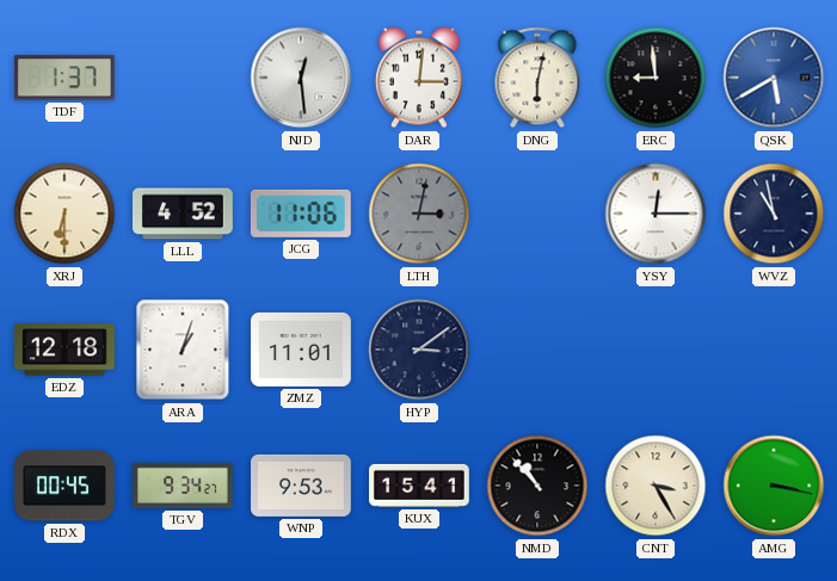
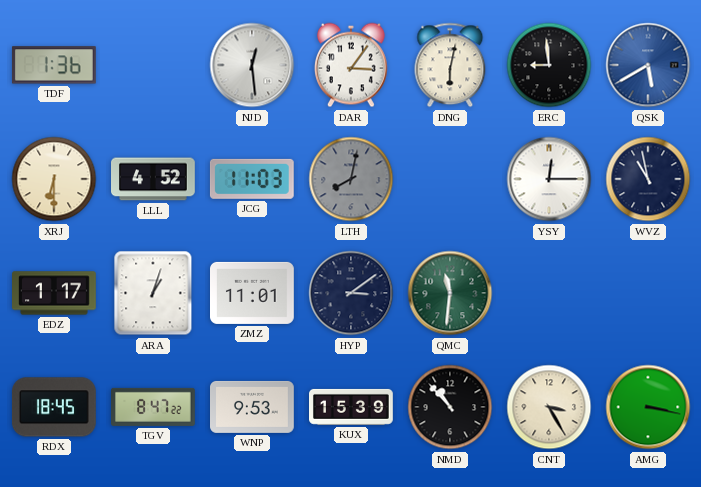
TDF: 1:37 -> 1:36
DAR: 3:01 -> 3:06
JCG: 11:06 -> 11:03
LTH: 3:02 -> 8:02
EDZ: 12:18 -> 1:17
QMC: none -> 11:31
RDX: 00:45 -> 18:45
TGV: 9:34 -> 8:47
KUX: 15:41 -> 15:39
